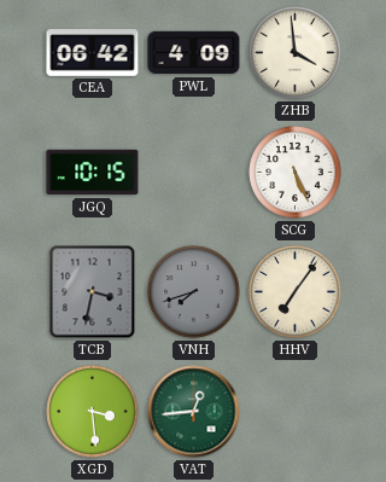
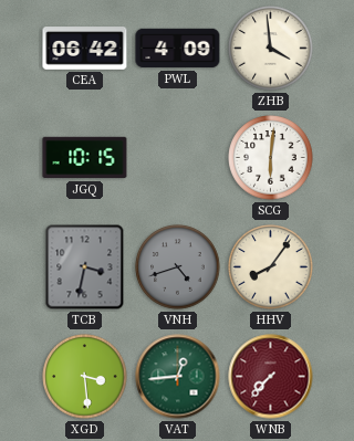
SCG: 5:26 -> 6:01
VNH: 7:42 -> 4:42
HHV: 7:06 -> 8:06
WNB: none -> 7:37
